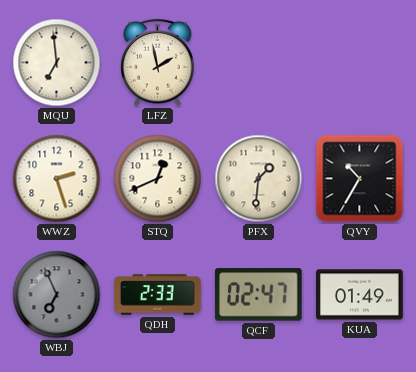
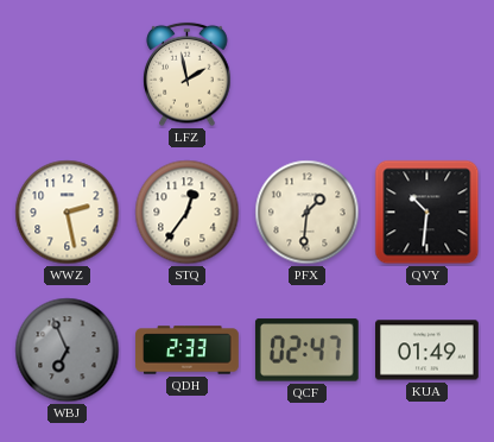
MQU: 6:59 -> none
WWZ: 2:27 -> 2:28
STQ: 12:41 -> 12:36
QVY: 10:35 -> 10:31
